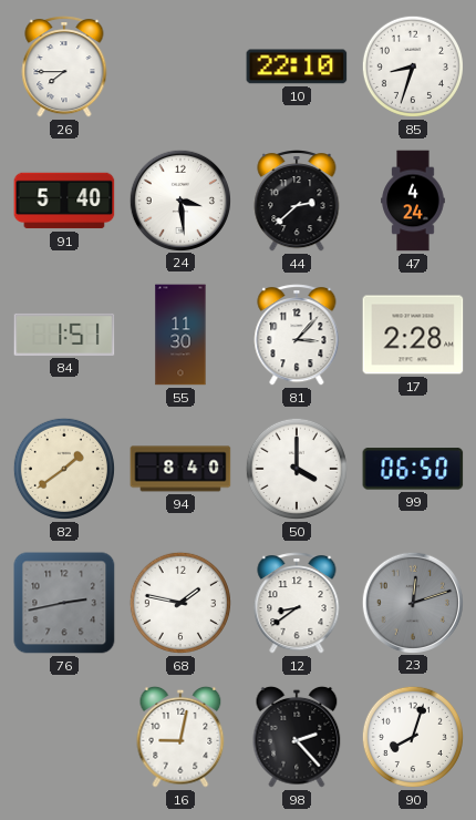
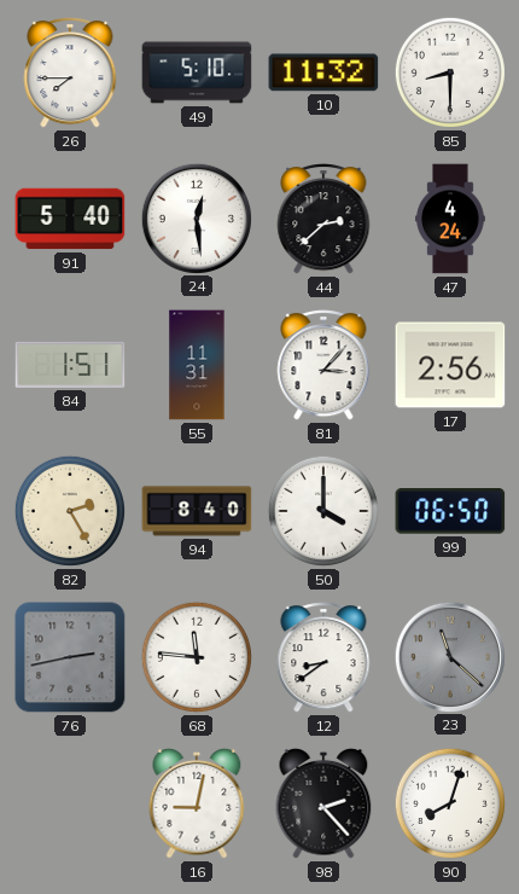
49: none -> 5:10
10: 22:10 -> 11:32
85: 8:33 -> 8:30
24: 3:29 -> 12:29
55: 11:30 -> 11:31
17: 2:28 -> 2:56
82: 1:39 -> 2:25
68: 1:47 -> 11:46
23: 12:12 -> 11:22
